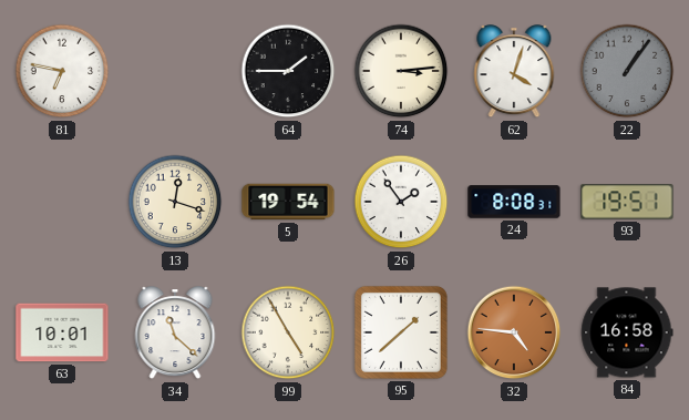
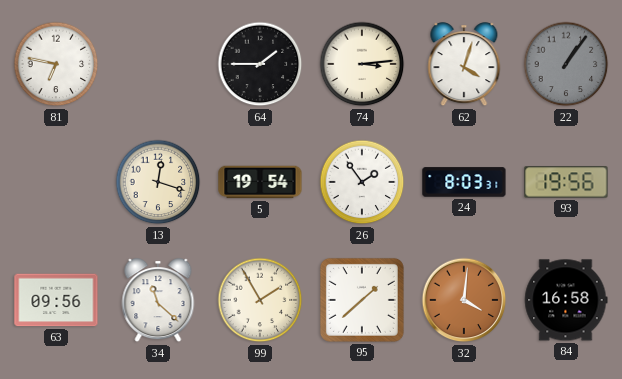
24: 8:08 -> 8:03
93: 19:51 -> 19:56
63: 10:01 -> 09:56
99: 4:55 -> 1:55
32: 4:46 -> 4:01
